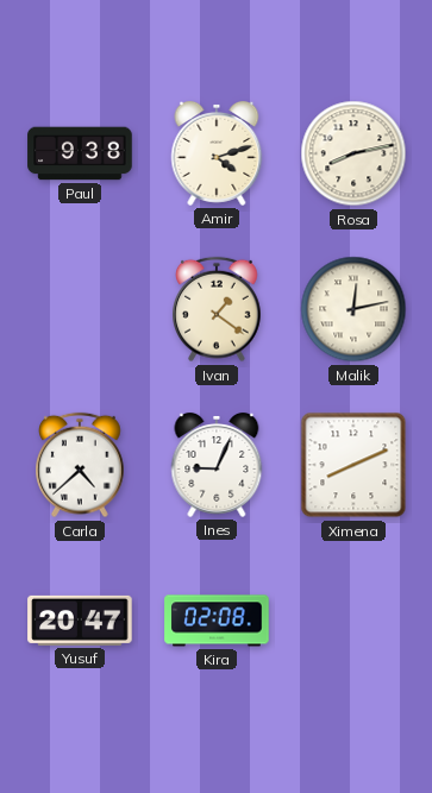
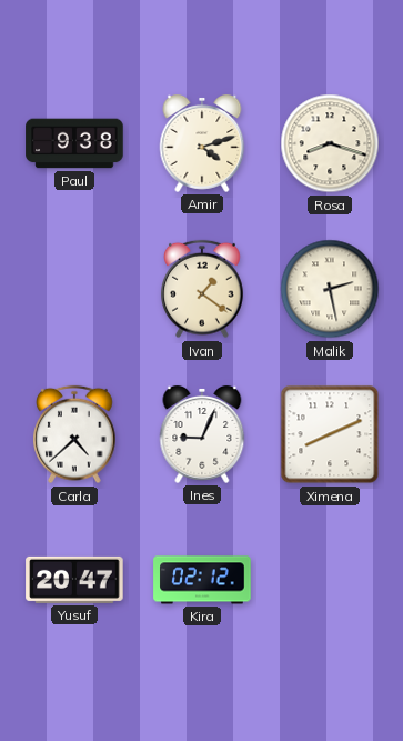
Rosa: 8:13 -> 8:18
Malik: 12:13 -> 2:28
Kira: 02:08 -> 02:12
